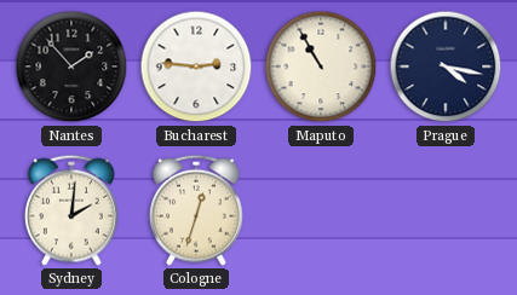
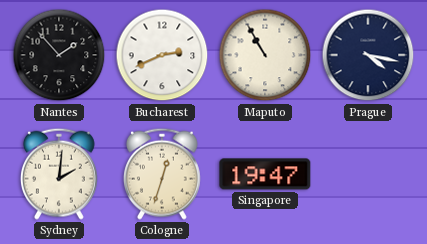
Bucharest: 2:46 -> 2:41
Singapore: none -> 19:47
